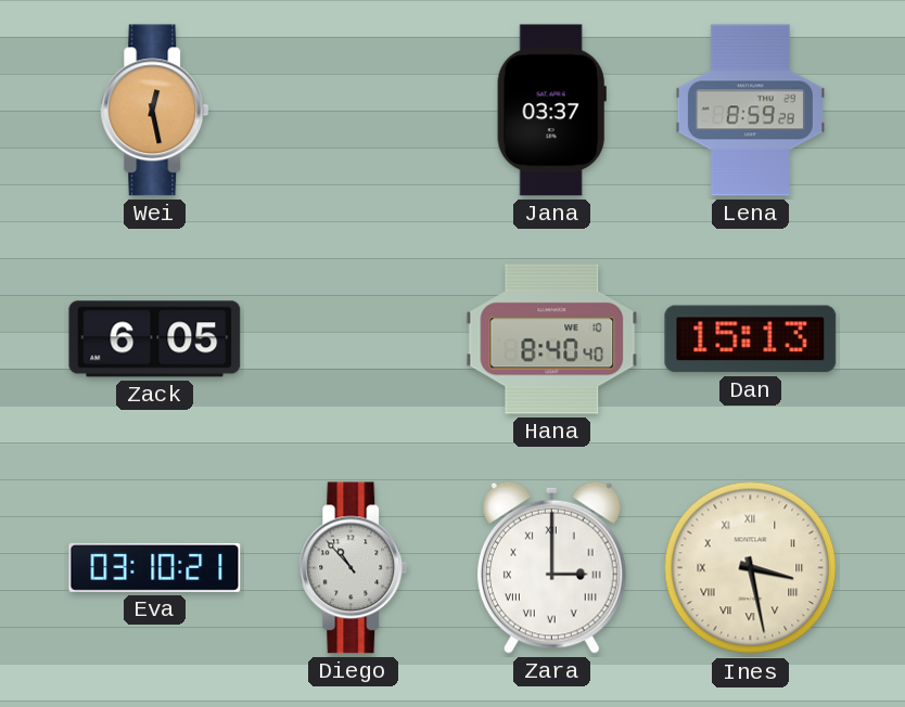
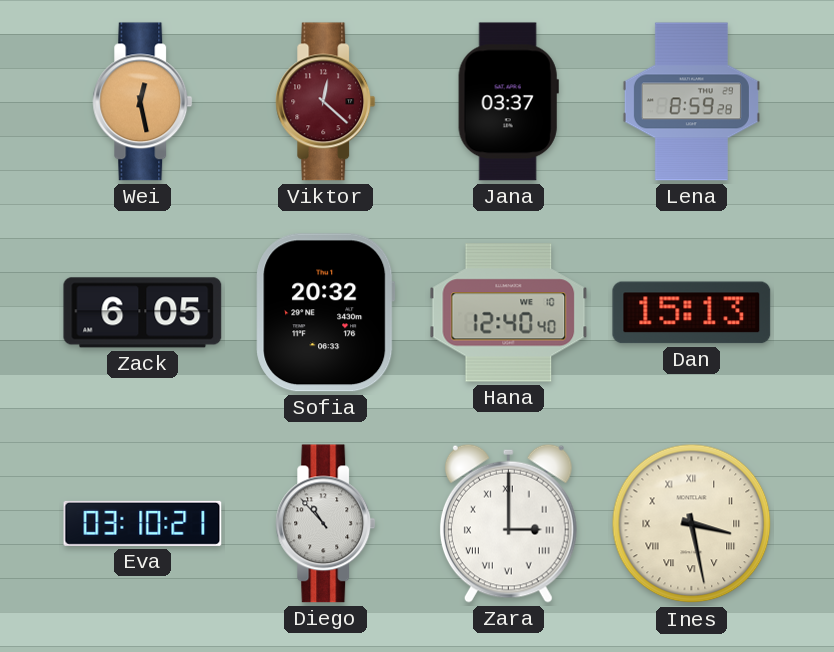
Viktor: none -> 12:22
Sofia: none -> 20:32
Hana: 8:40 -> 12:40
